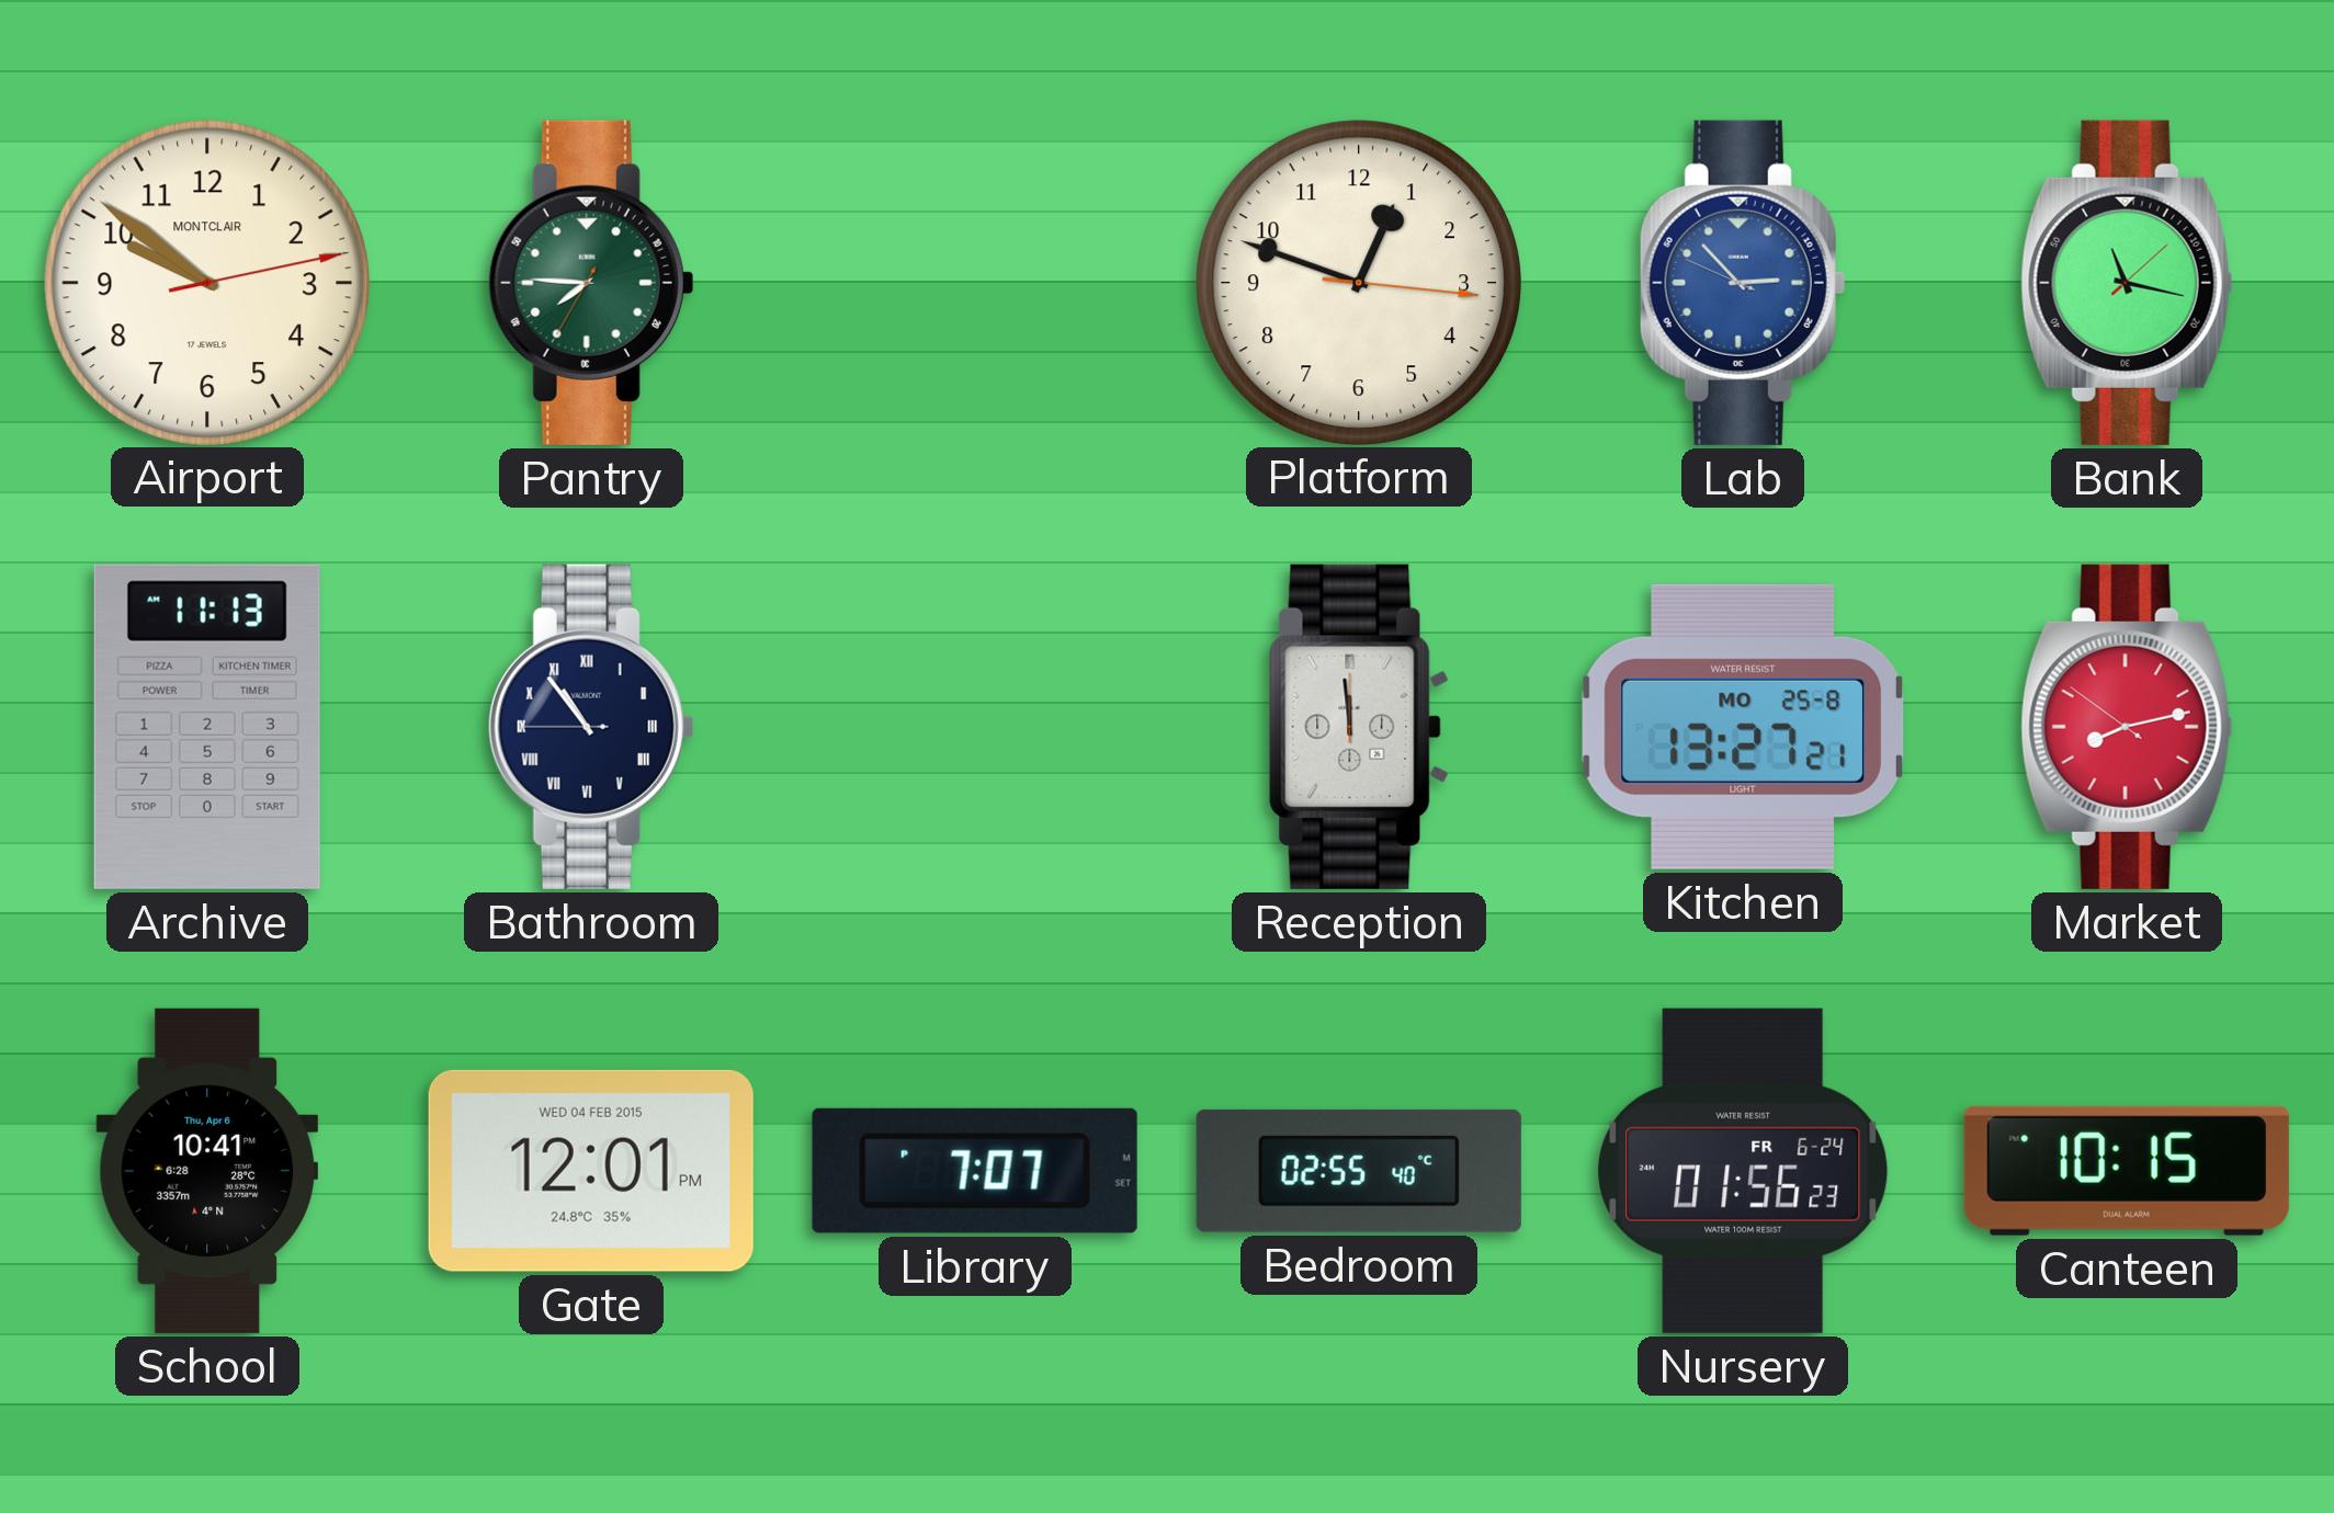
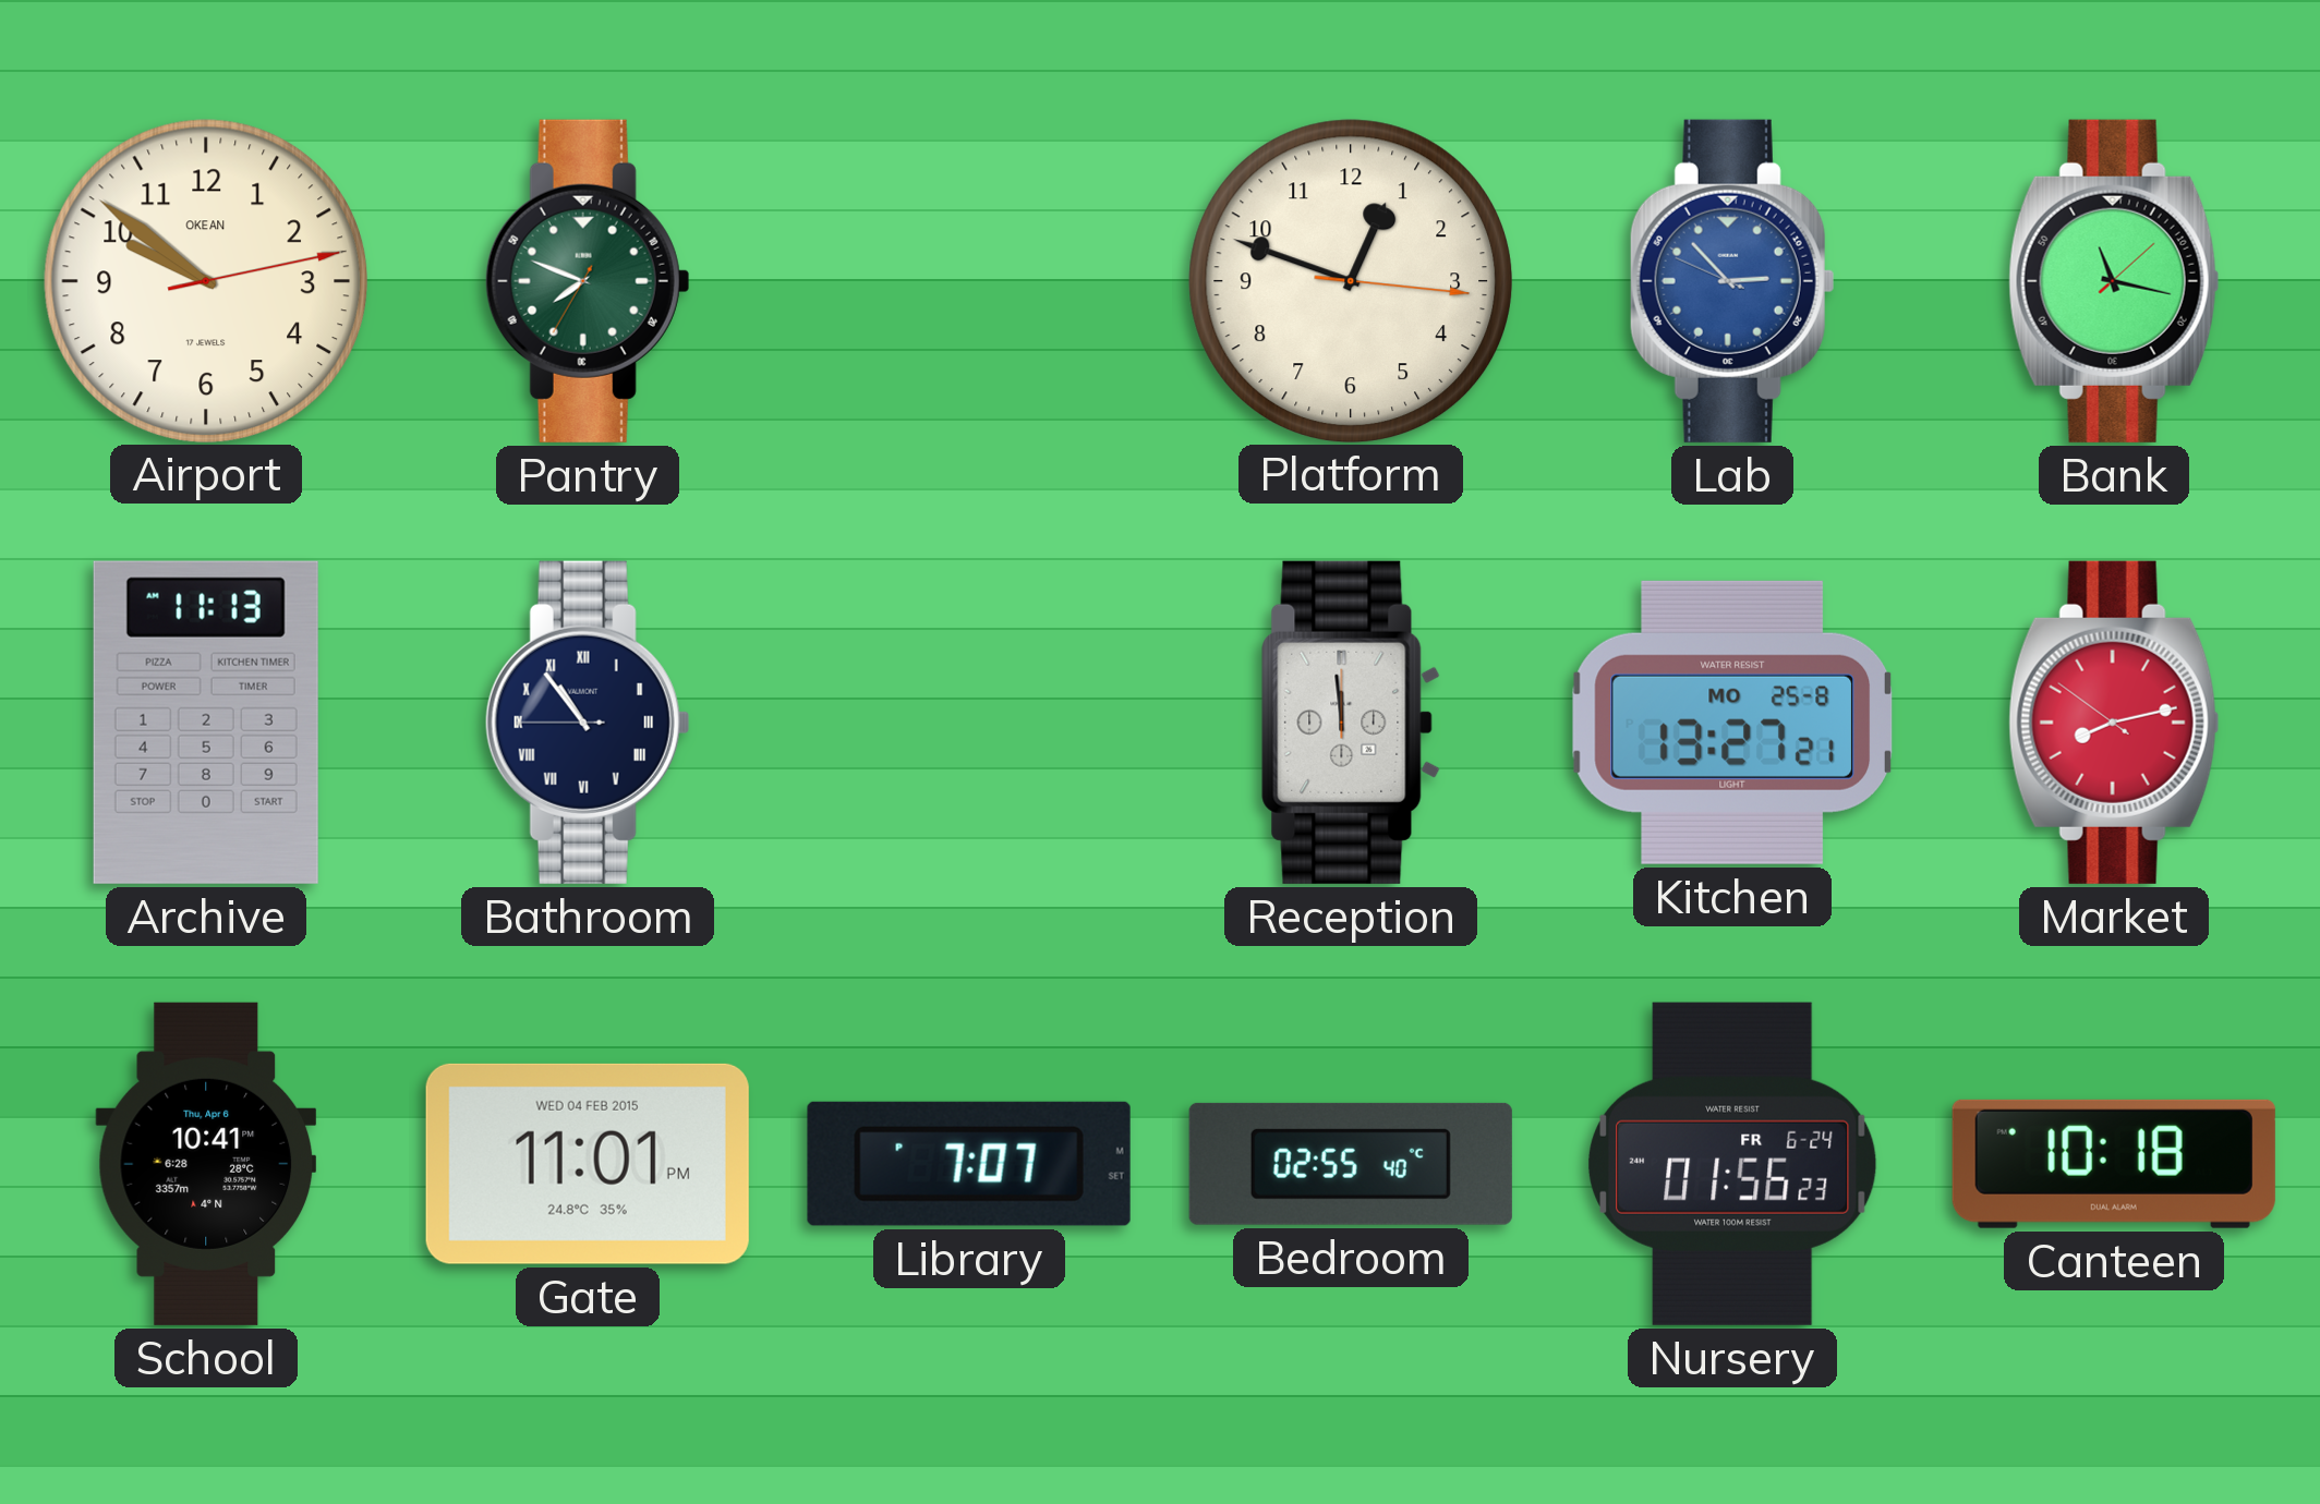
Airport brand: MONTCLAIR -> OKEAN
Pantry: 7:45 -> 7:48
Gate: 12:01 -> 11:01
Canteen: 10:15 -> 10:18
